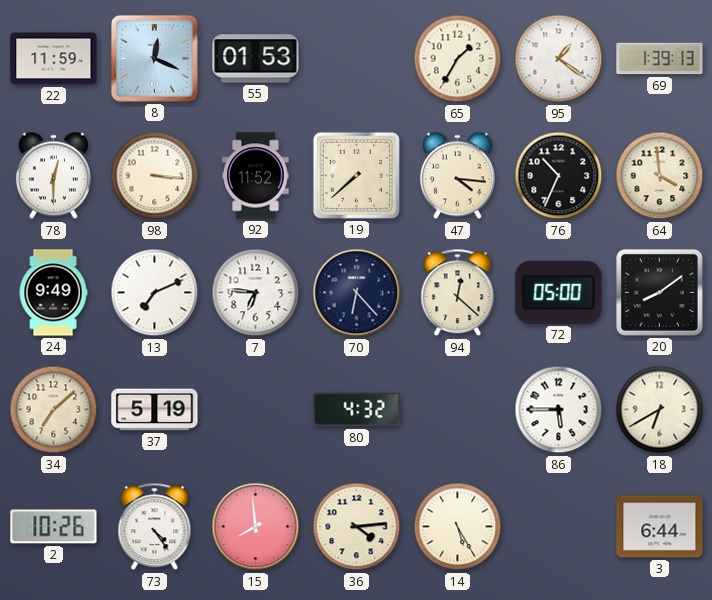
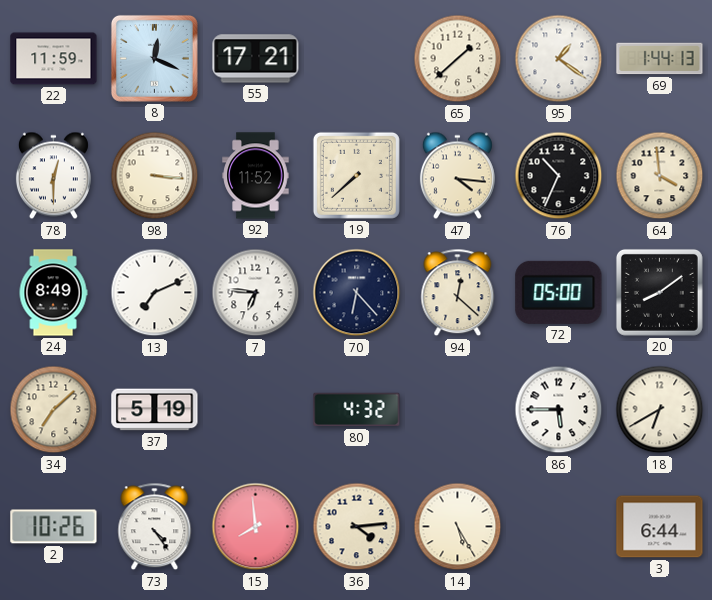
55: 01:53 -> 17:21
65: 1:35 -> 1:38
69: 1:39 -> 1:44
24: 9:49 -> 8:49
